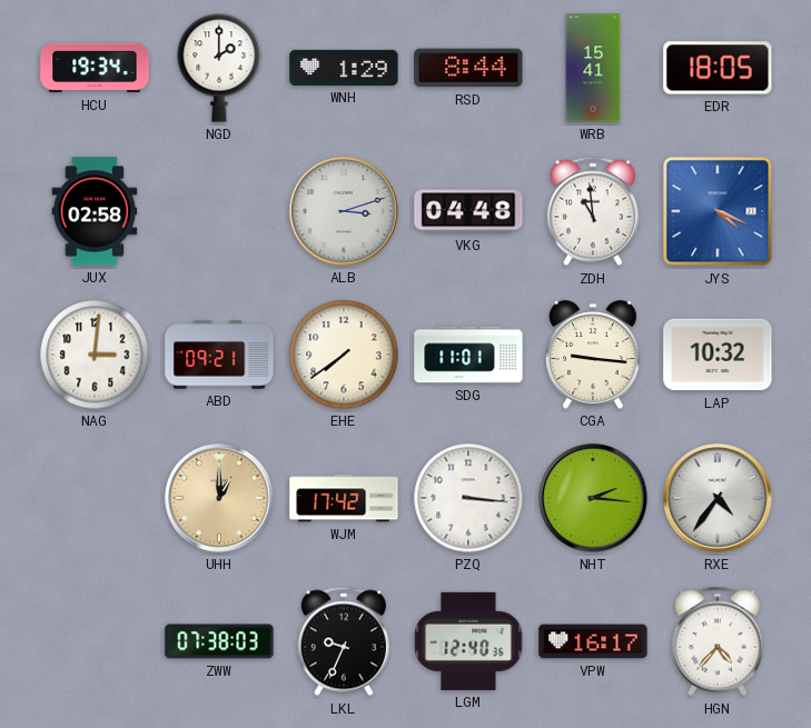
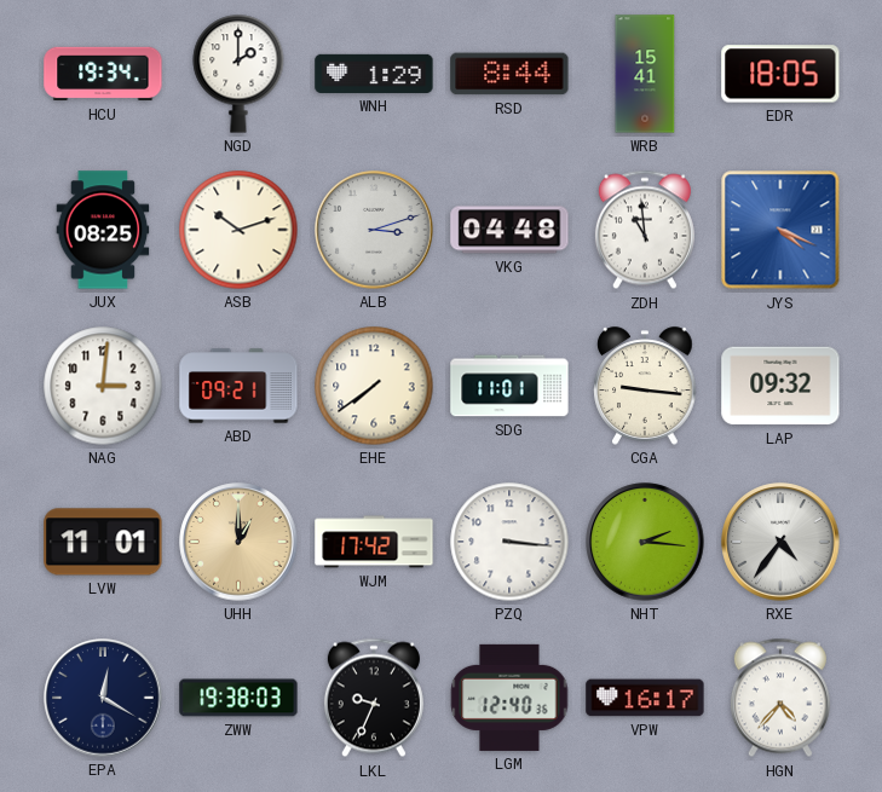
JUX: 02:58 -> 08:25
ASB: none -> 10:12
LAP: 10:32 -> 09:32
LVW: none -> 11:01
EPA: none -> 12:20
ZWW: 07:38 -> 19:38
